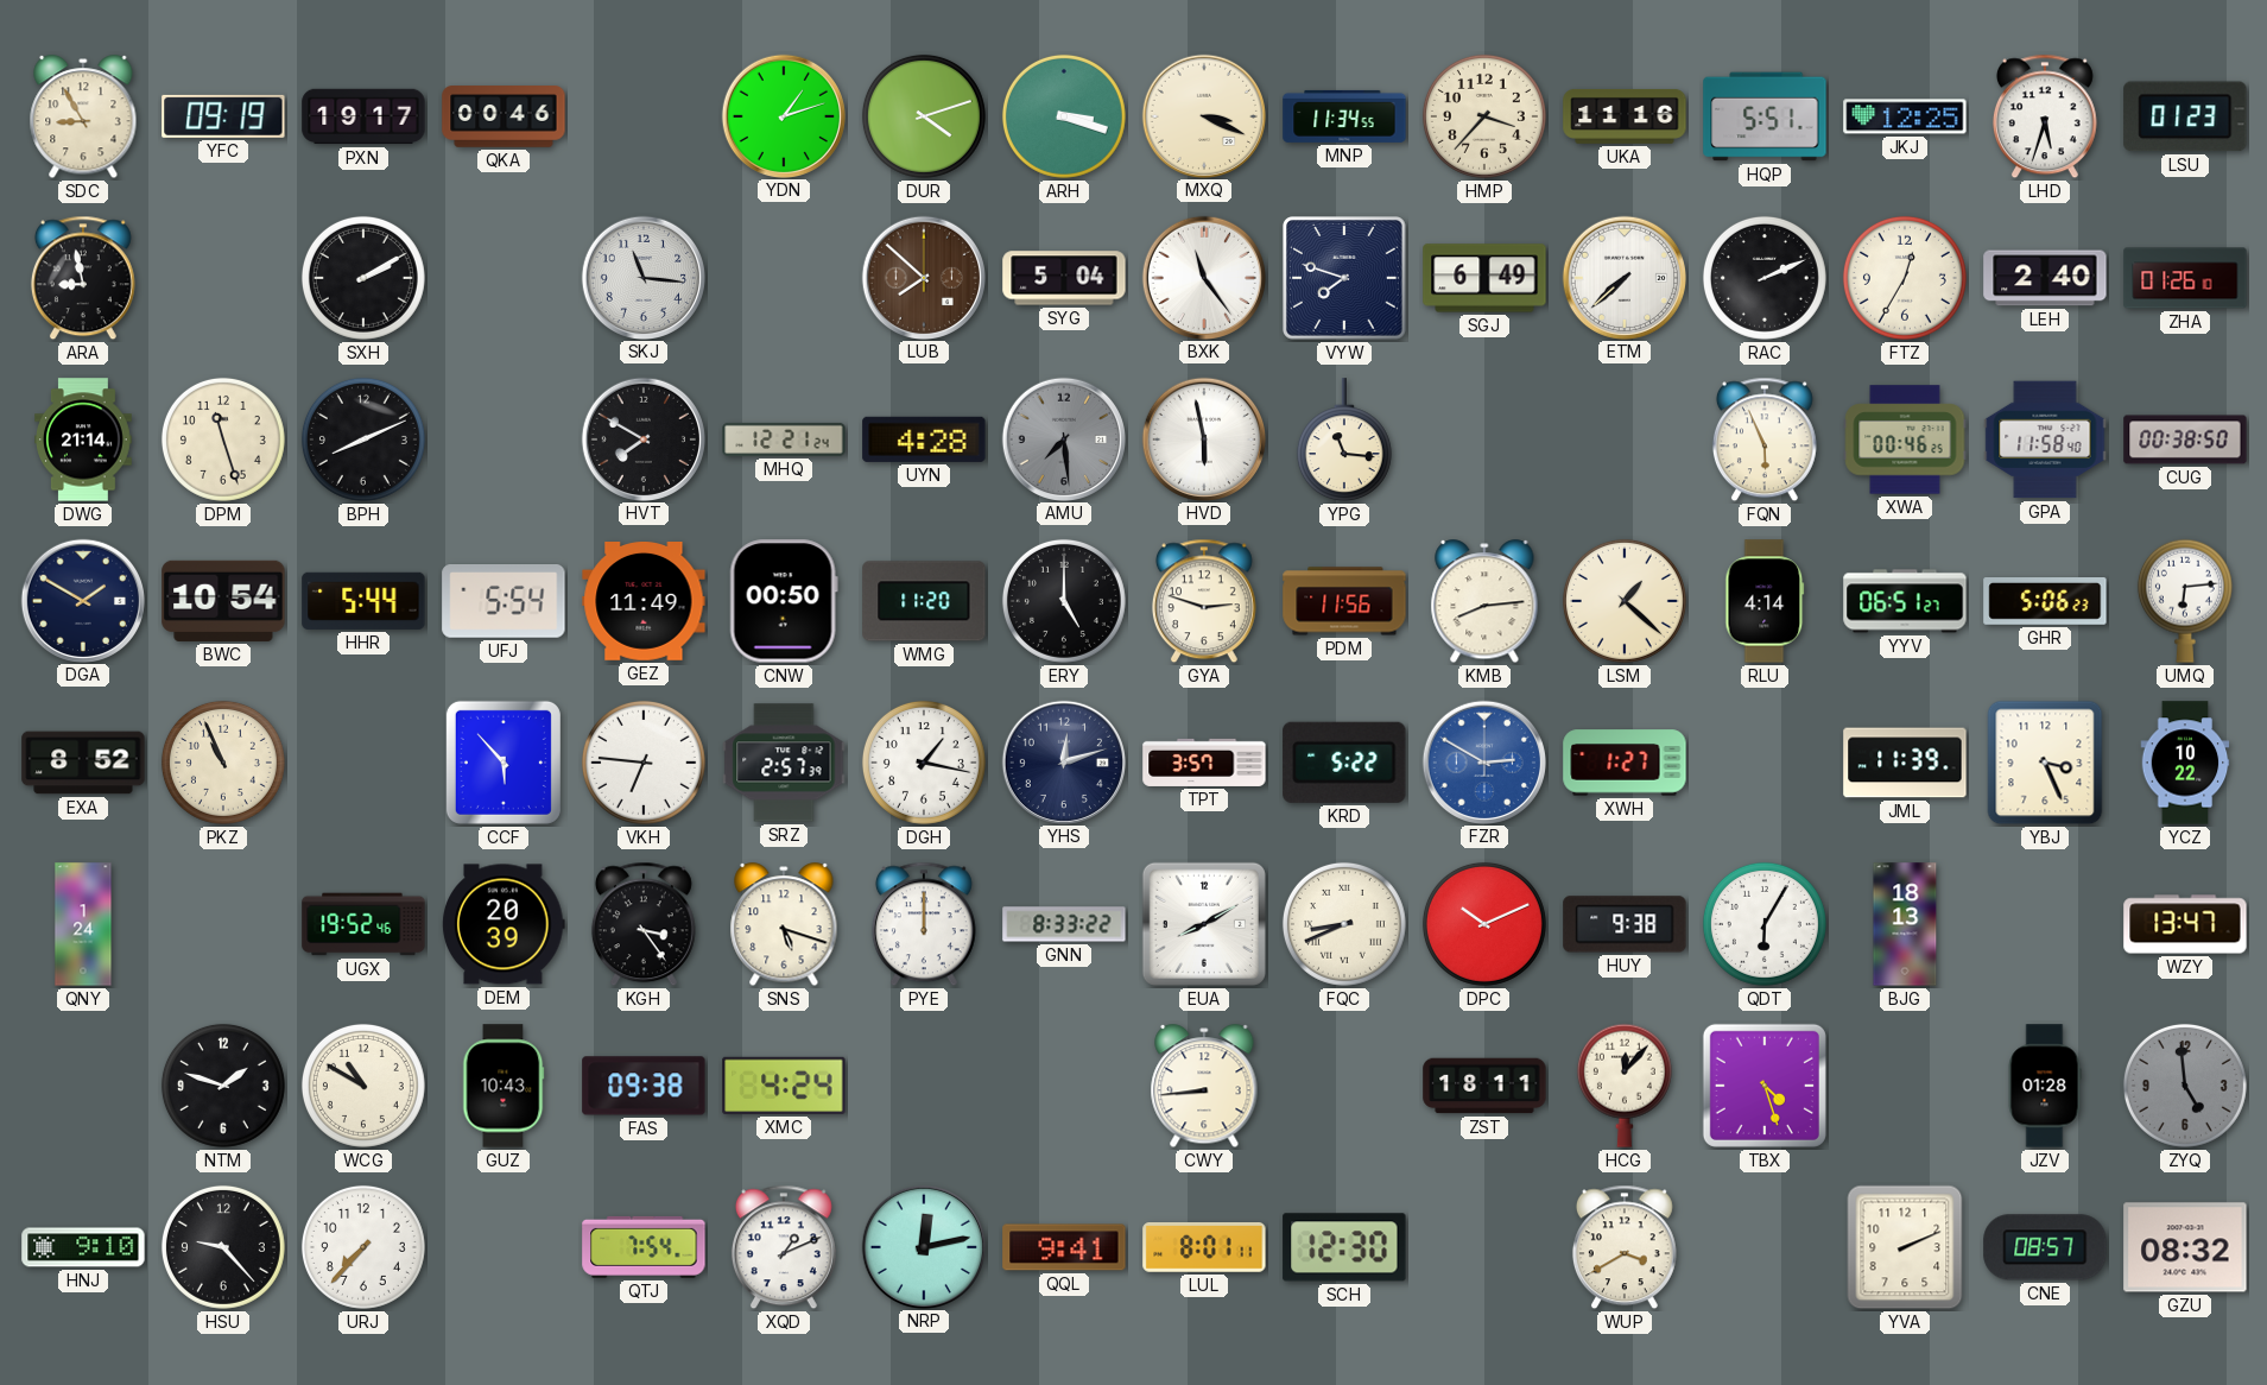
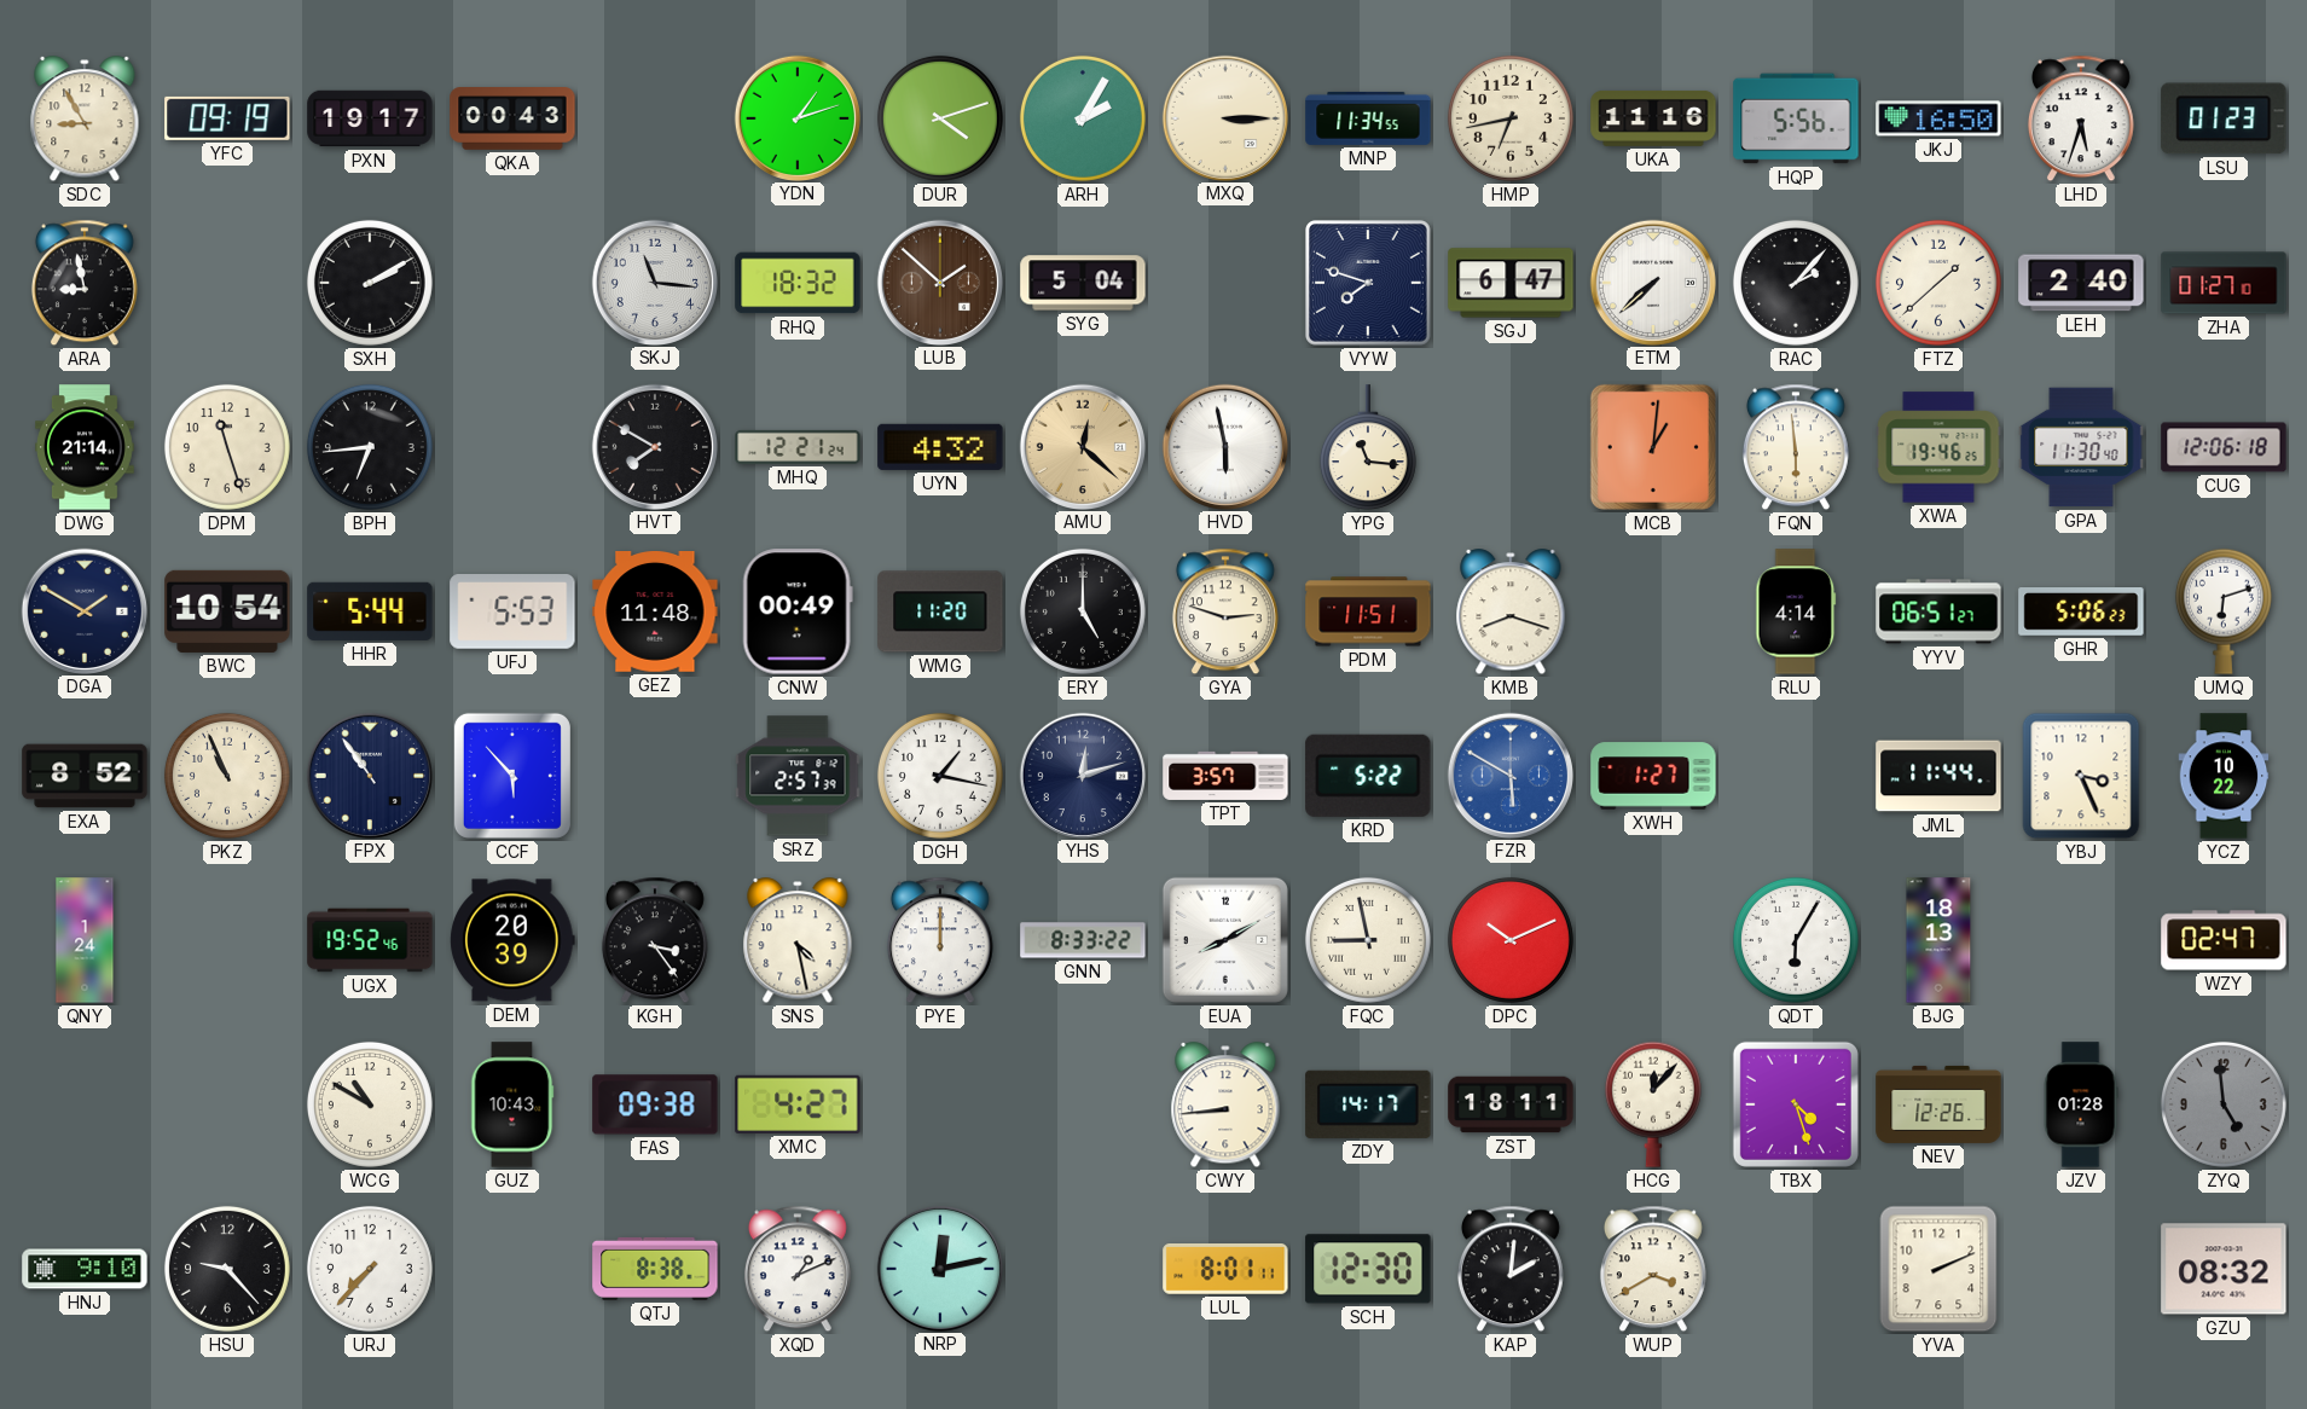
QKA: 00:46 -> 00:43
ARH: 3:18 -> 2:05
MXQ: 3:19 -> 3:15
HMP: 3:37 -> 6:43
HQP: 5:51 -> 5:56
JKJ: 12:25 -> 16:50
RHQ: none -> 18:32
LUB: 7:52 -> 1:52
BXK: 11:24 -> none
SGJ: 6:49 -> 6:47
RAC: 2:11 -> 2:07
FTZ: 12:35 -> 1:38
ZHA: 01:26 -> 01:27
BPH: 8:11 -> 6:44
UYN: 4:28 -> 4:32
AMU: 7:29 -> 12:22
AMU dial: grey -> champagne
MCB: none -> 1:01
FQN: 5:56 -> 5:59
XWA: 00:46 -> 19:46
GPA: 11:58 -> 11:30
CUG: 00:38 -> 12:06
UFJ: 5:54 -> 5:53
GEZ: 11:49 -> 11:48
CNW: 00:50 -> 00:49
PDM: 11:56 -> 11:51
KMB: 8:14 -> 8:18
LSM: 1:22 -> none
UMQ: 6:14 -> 6:12
FPX: none -> 10:54
VKH: 6:46 -> none
FZR: 2:50 -> 5:50
JML: 11:39 -> 11:44
SNS: 5:18 -> 4:28
FQC: 8:41 -> 8:58
HUY: 9:38 -> none
WZY: 13:47 -> 02:47
NTM: 1:48 -> none
XMC: 4:24 -> 4:27
ZDY: none -> 14:17
NEV: none -> 12:26
QTJ: 7:54 -> 8:38
QQL: 9:41 -> none
KAP: none -> 2:01
CNE: 08:57 -> none
